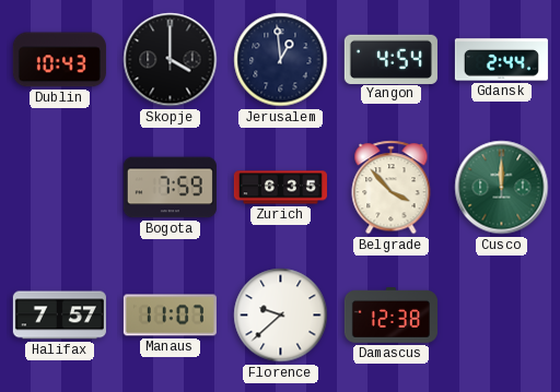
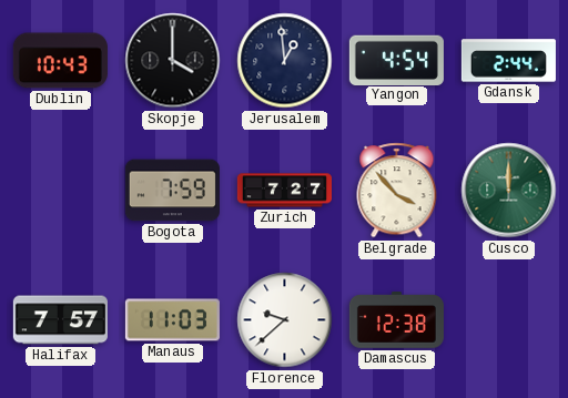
Zurich: 6:35 -> 7:27
Manaus: 11:07 -> 11:03
